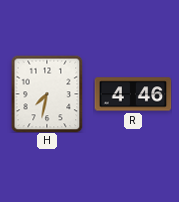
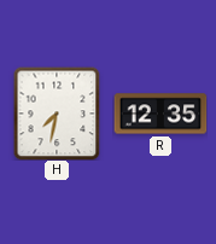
R: 4:46 -> 12:35
